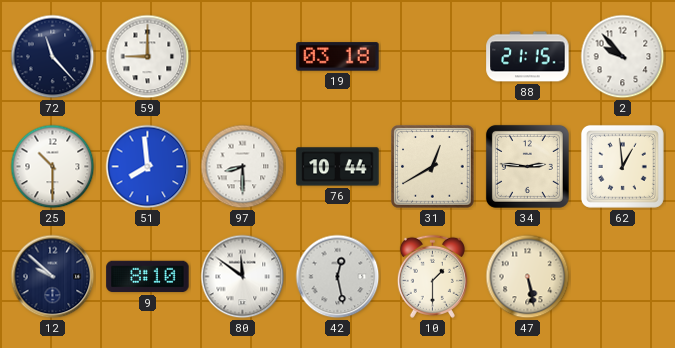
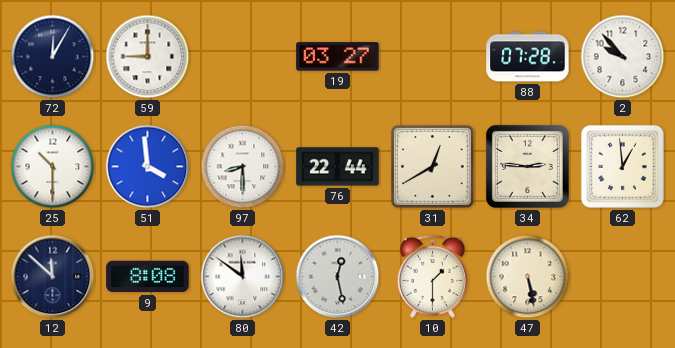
72: 11:23 -> 12:05
19: 03:18 -> 03:27
88: 21:15 -> 07:28
51: 7:59 -> 3:59
76: 10:44 -> 22:44
12: 9:52 -> 11:52
9: 8:10 -> 8:08
